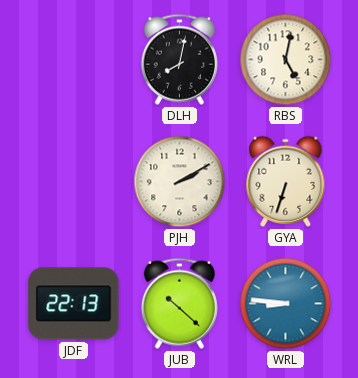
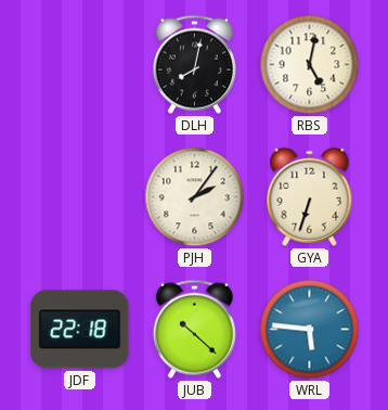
PJH: 2:10 -> 2:06
JDF: 22:13 -> 22:18
WRL: 8:46 -> 5:46
